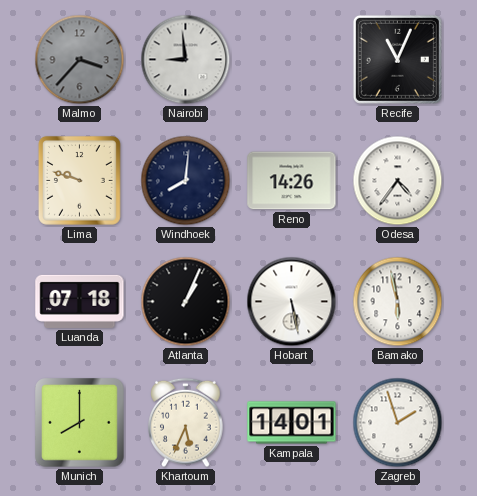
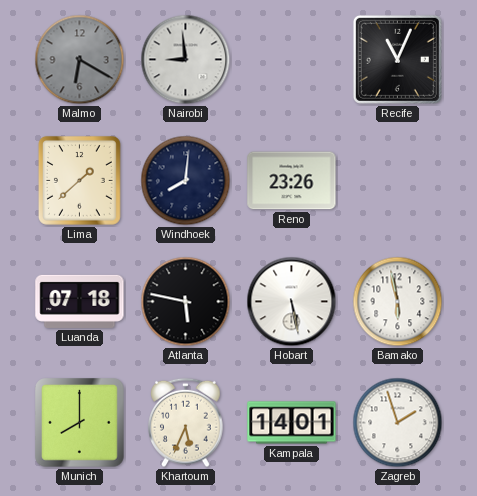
Malmo: 3:37 -> 6:20
Lima: 9:48 -> 1:38
Reno: 14:26 -> 23:26
Odesa: 4:36 -> none
Atlanta: 1:04 -> 5:47
